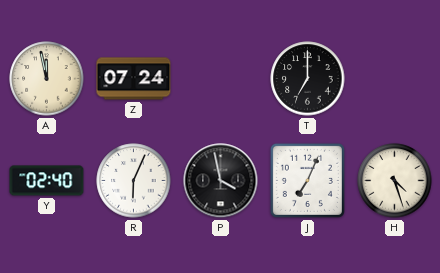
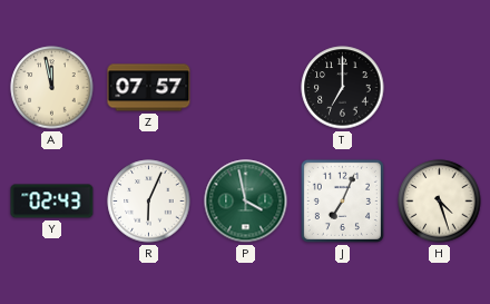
Z: 07:24 -> 07:57
Y: 02:40 -> 02:43
P dial: black -> green
